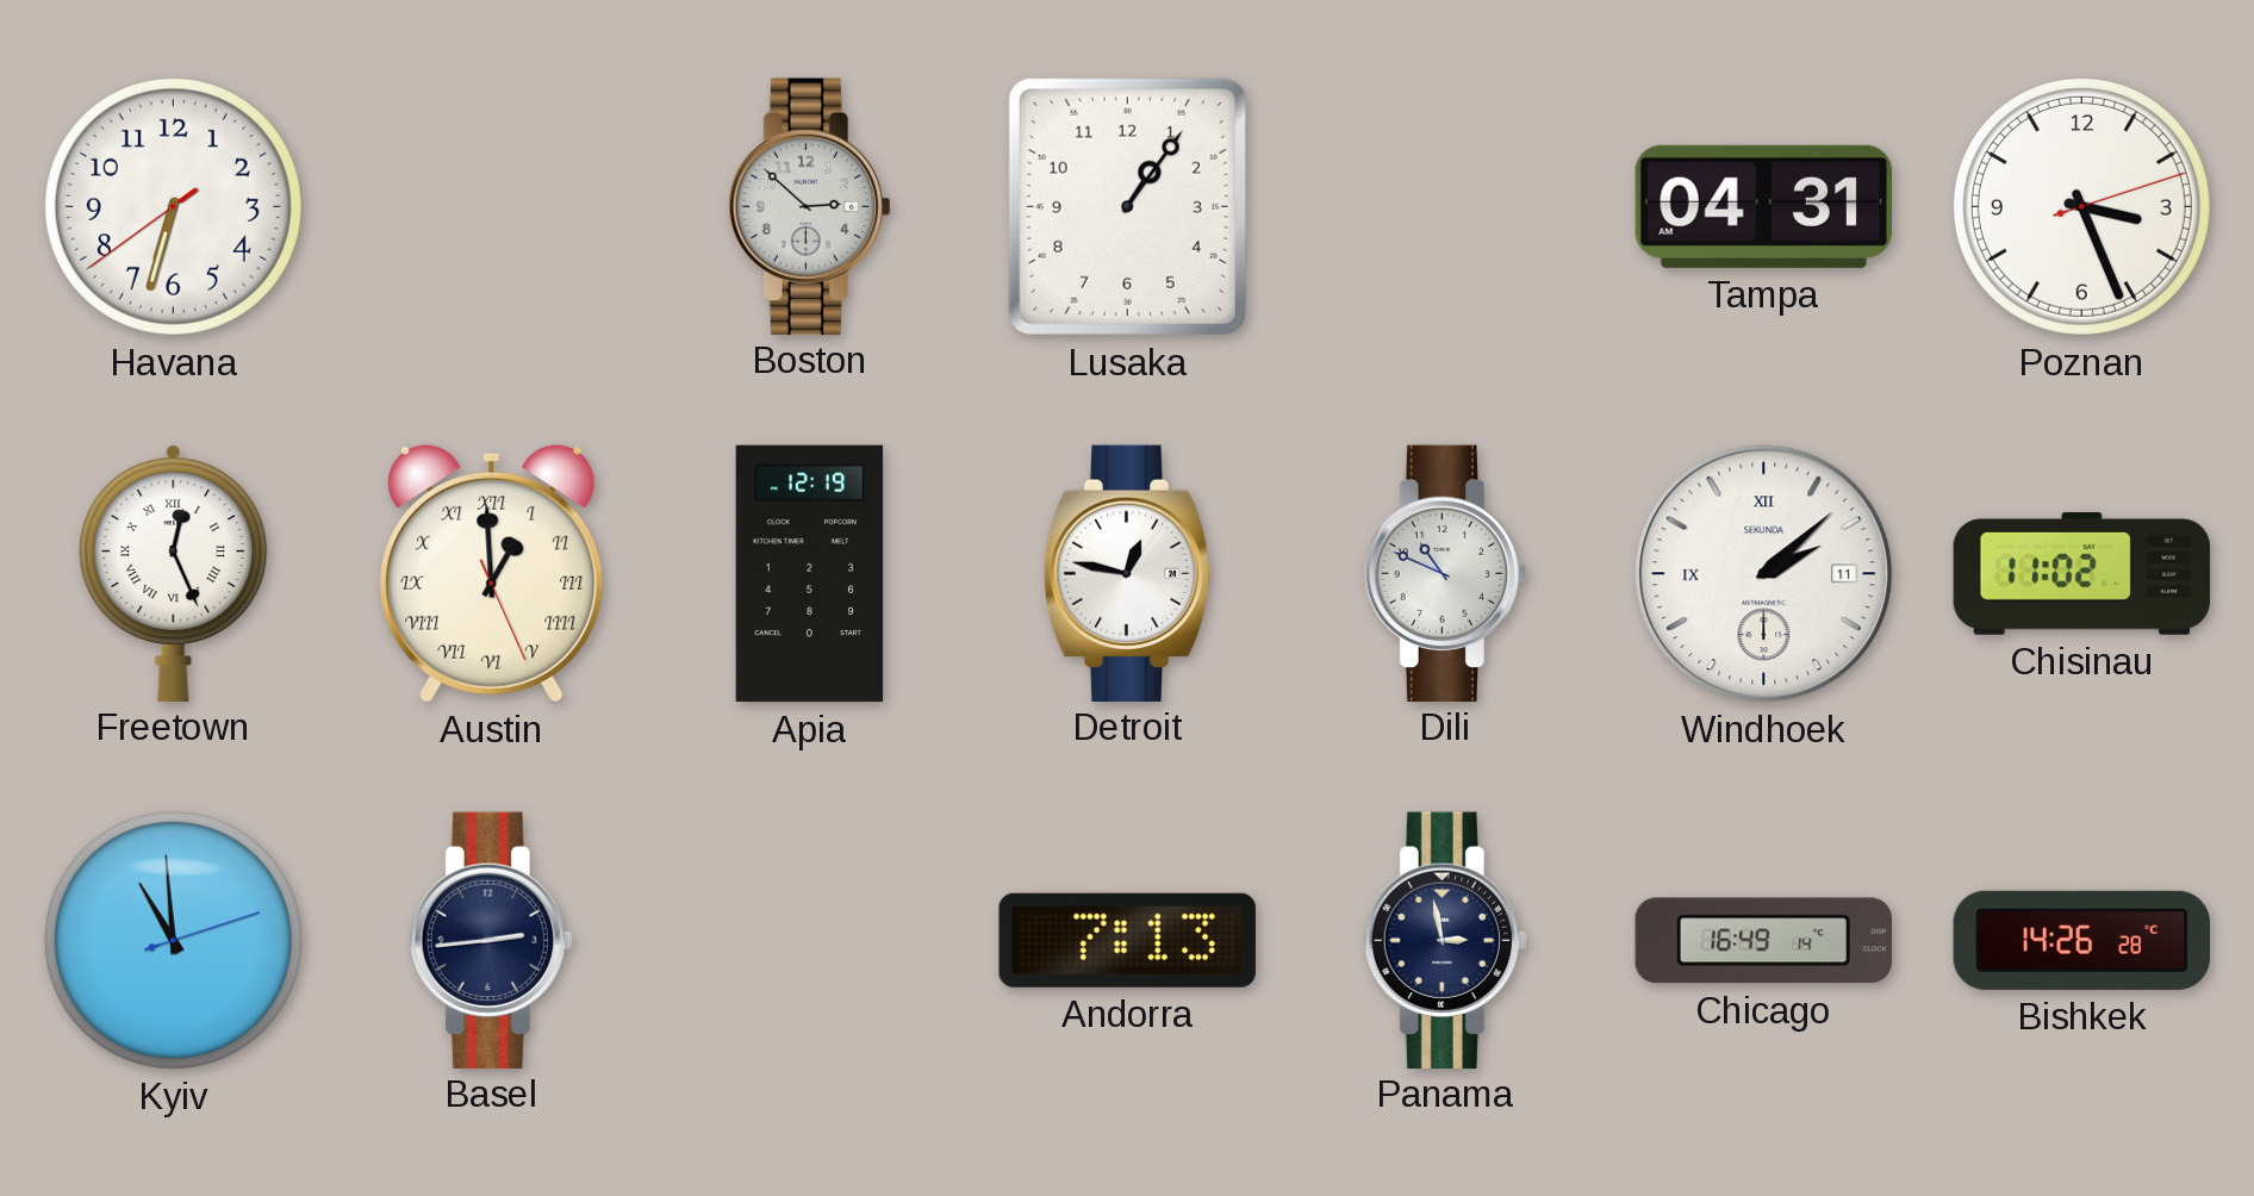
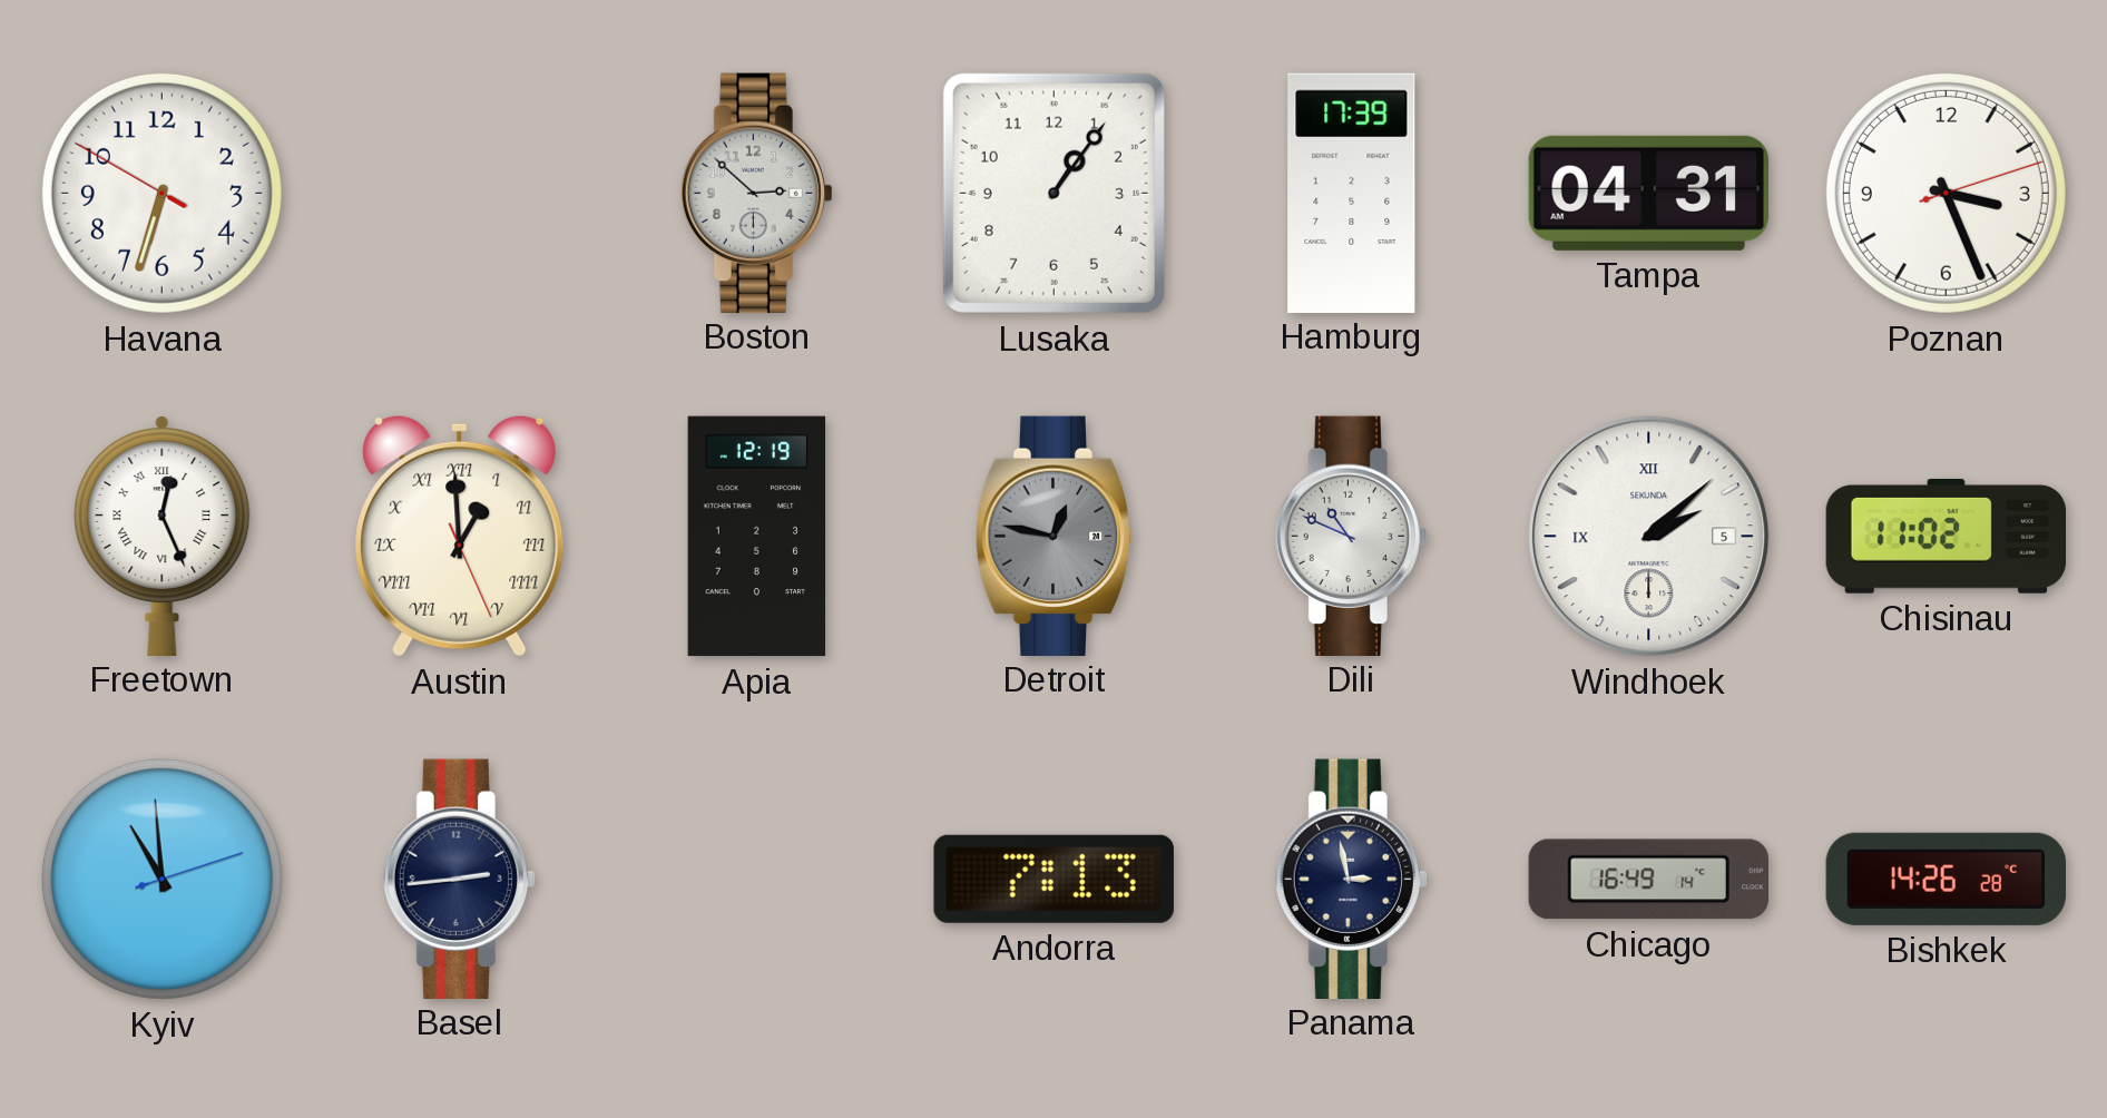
Havana: 6:32:39 -> 6:32:50
Hamburg: none -> 17:39
Detroit dial: white -> grey
Windhoek date: 11 -> 5
